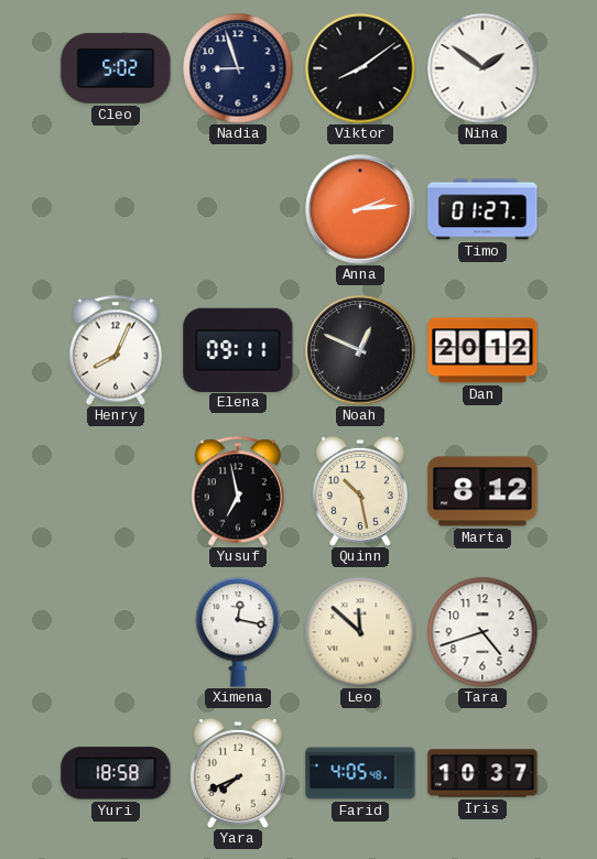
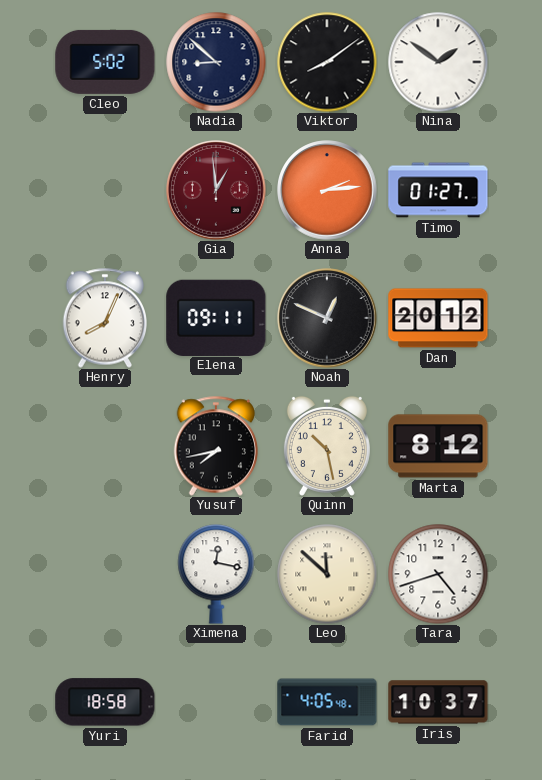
Nadia: 8:57 -> 8:52
Gia: none -> 12:59
Yusuf: 6:58 -> 7:43
Yara: 7:41 -> none
